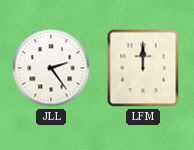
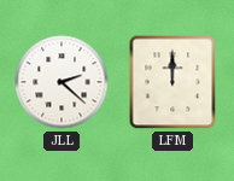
JLL: 2:24 -> 2:22
